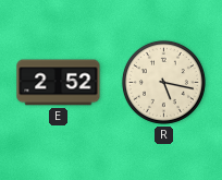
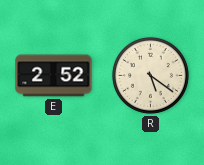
R: 5:17 -> 5:21
